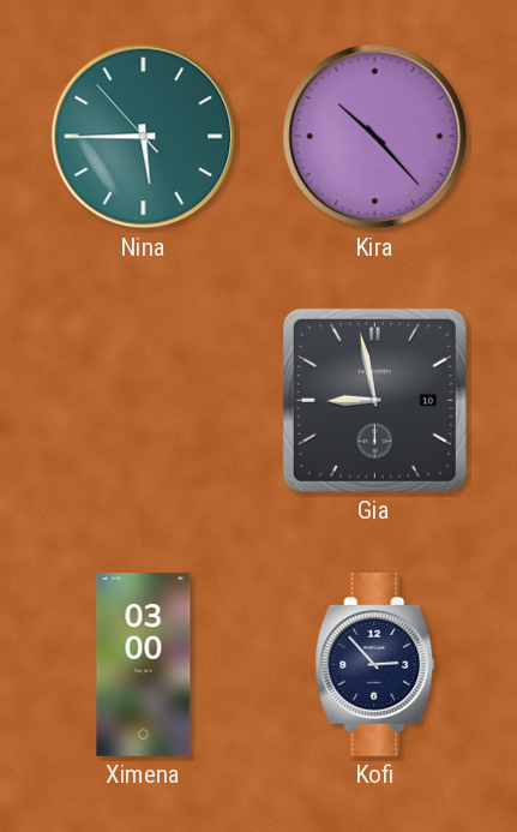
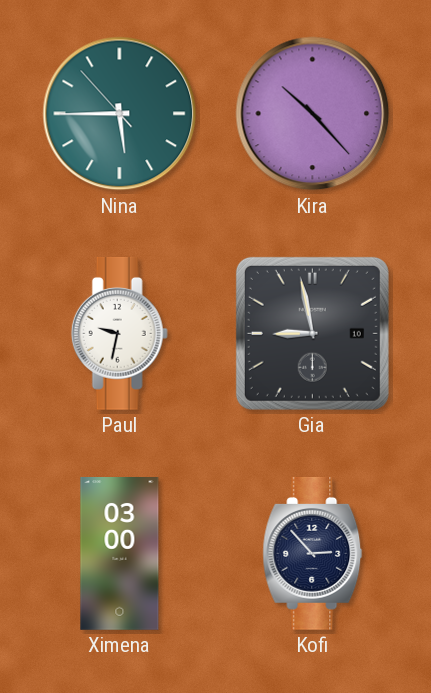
Paul: none -> 9:32
